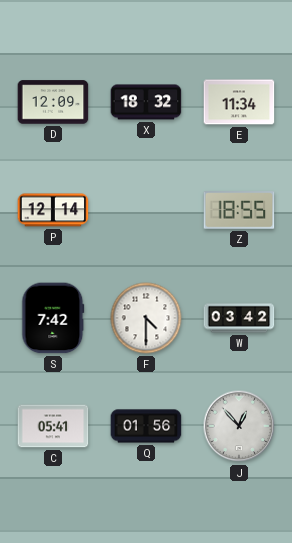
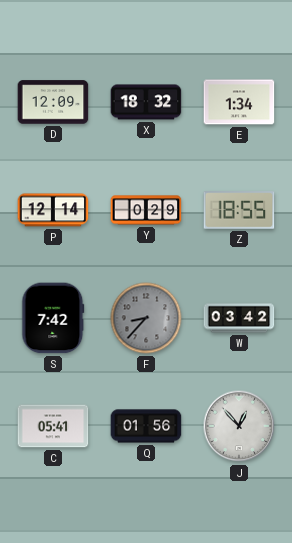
E: 11:34 -> 1:34
Y: none -> 0:29
F: 4:30 -> 8:37
F dial: white -> grey
